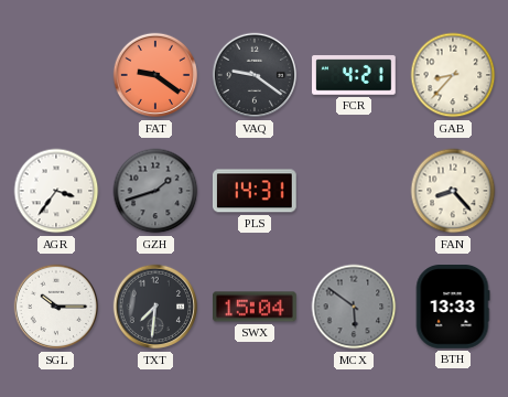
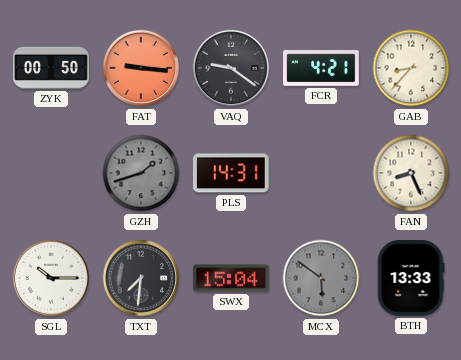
ZYK: none -> 00:50
FAT: 9:21 -> 9:16
AGR: 3:36 -> none
FAN: 8:23 -> 8:26
